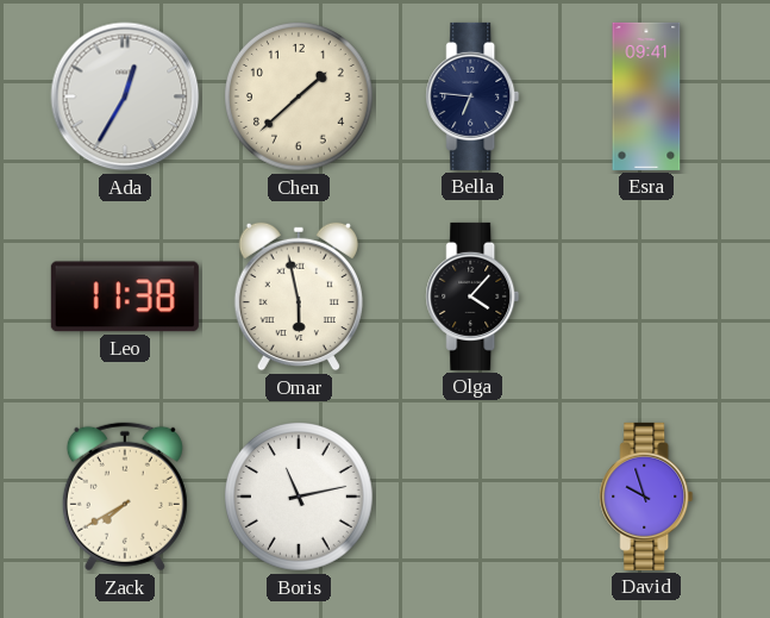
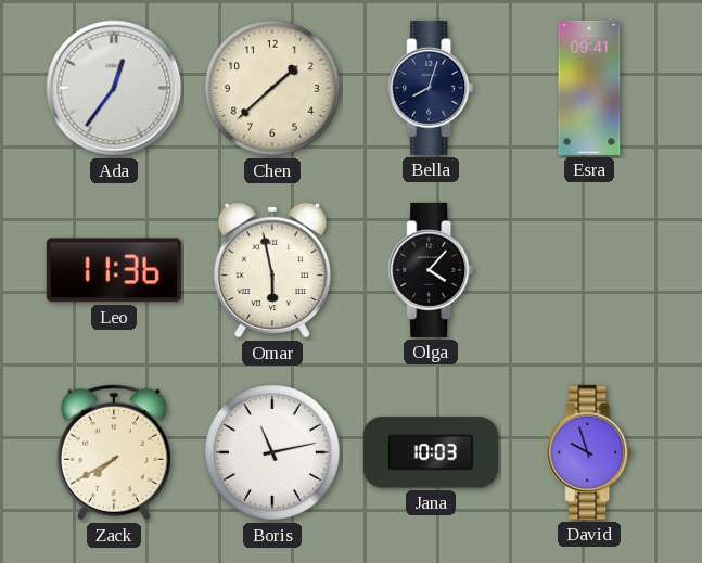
Ada: 12:35 -> 12:36
Bella: 6:46 -> 8:03
Leo: 11:38 -> 11:36
Jana: none -> 10:03
